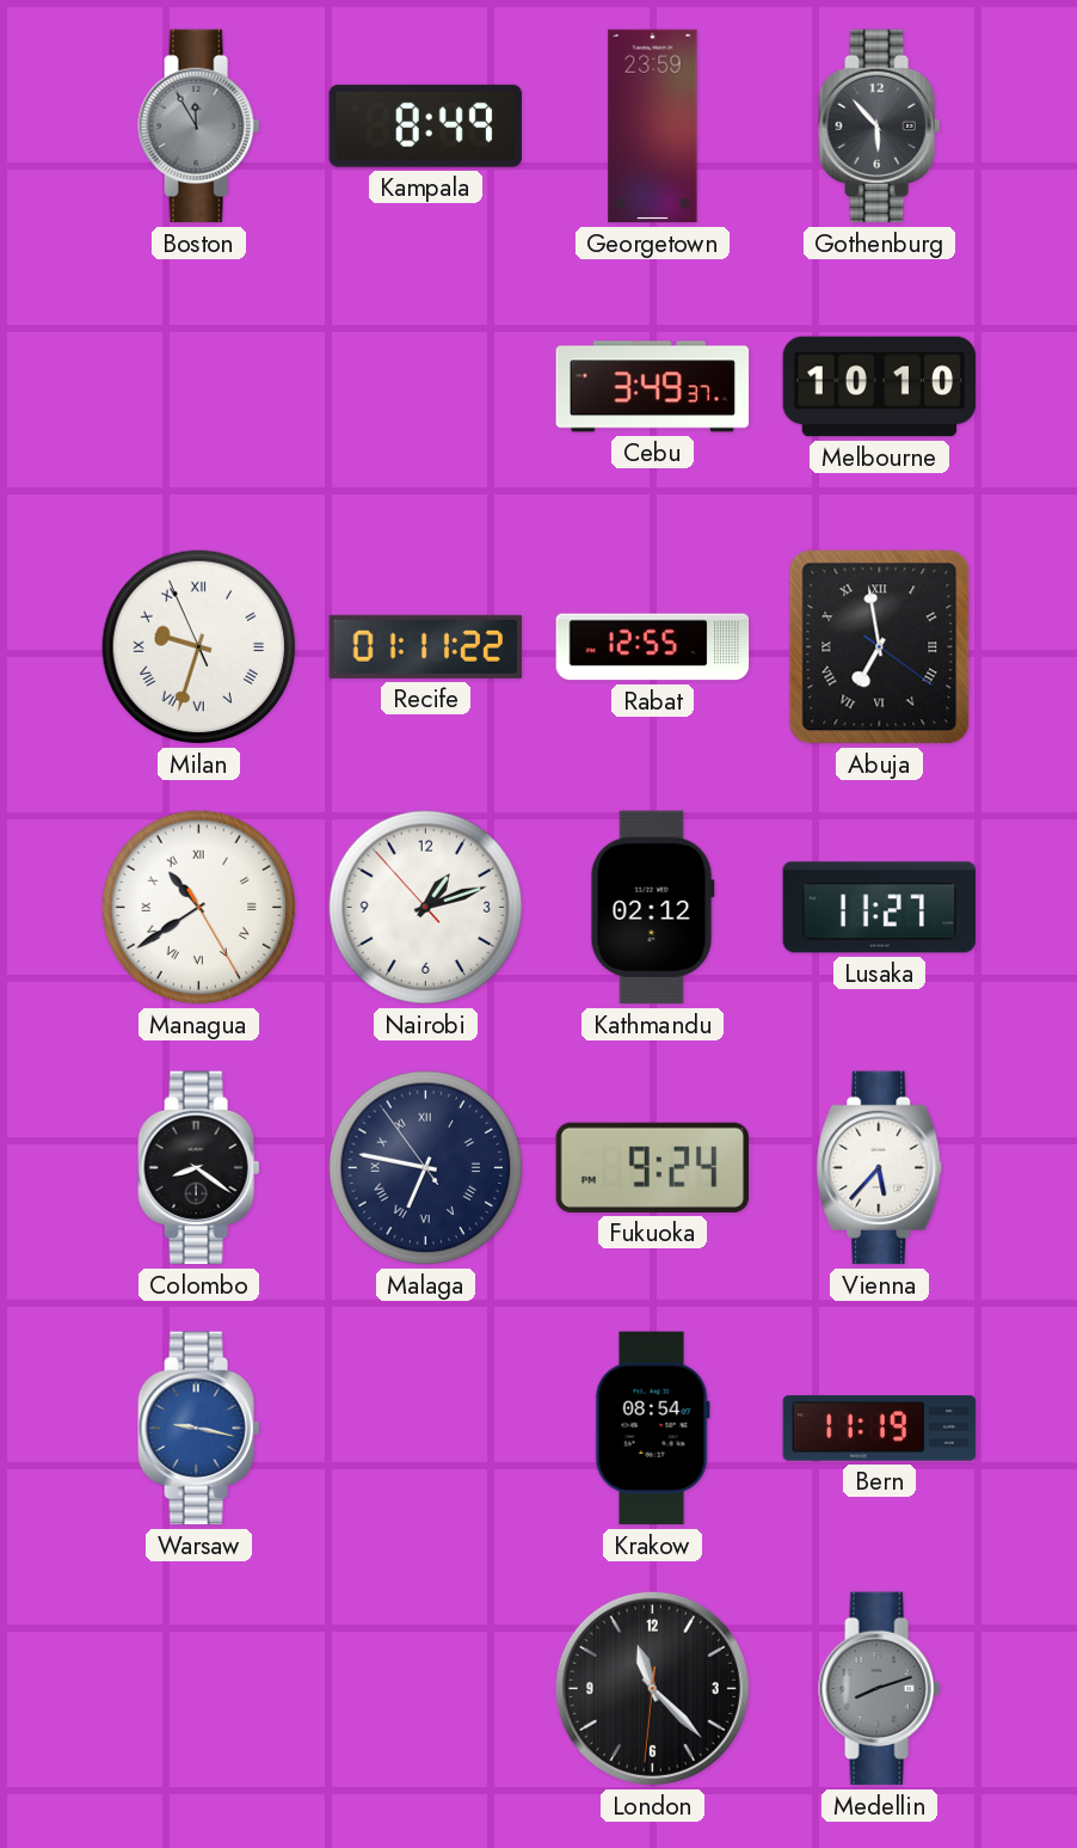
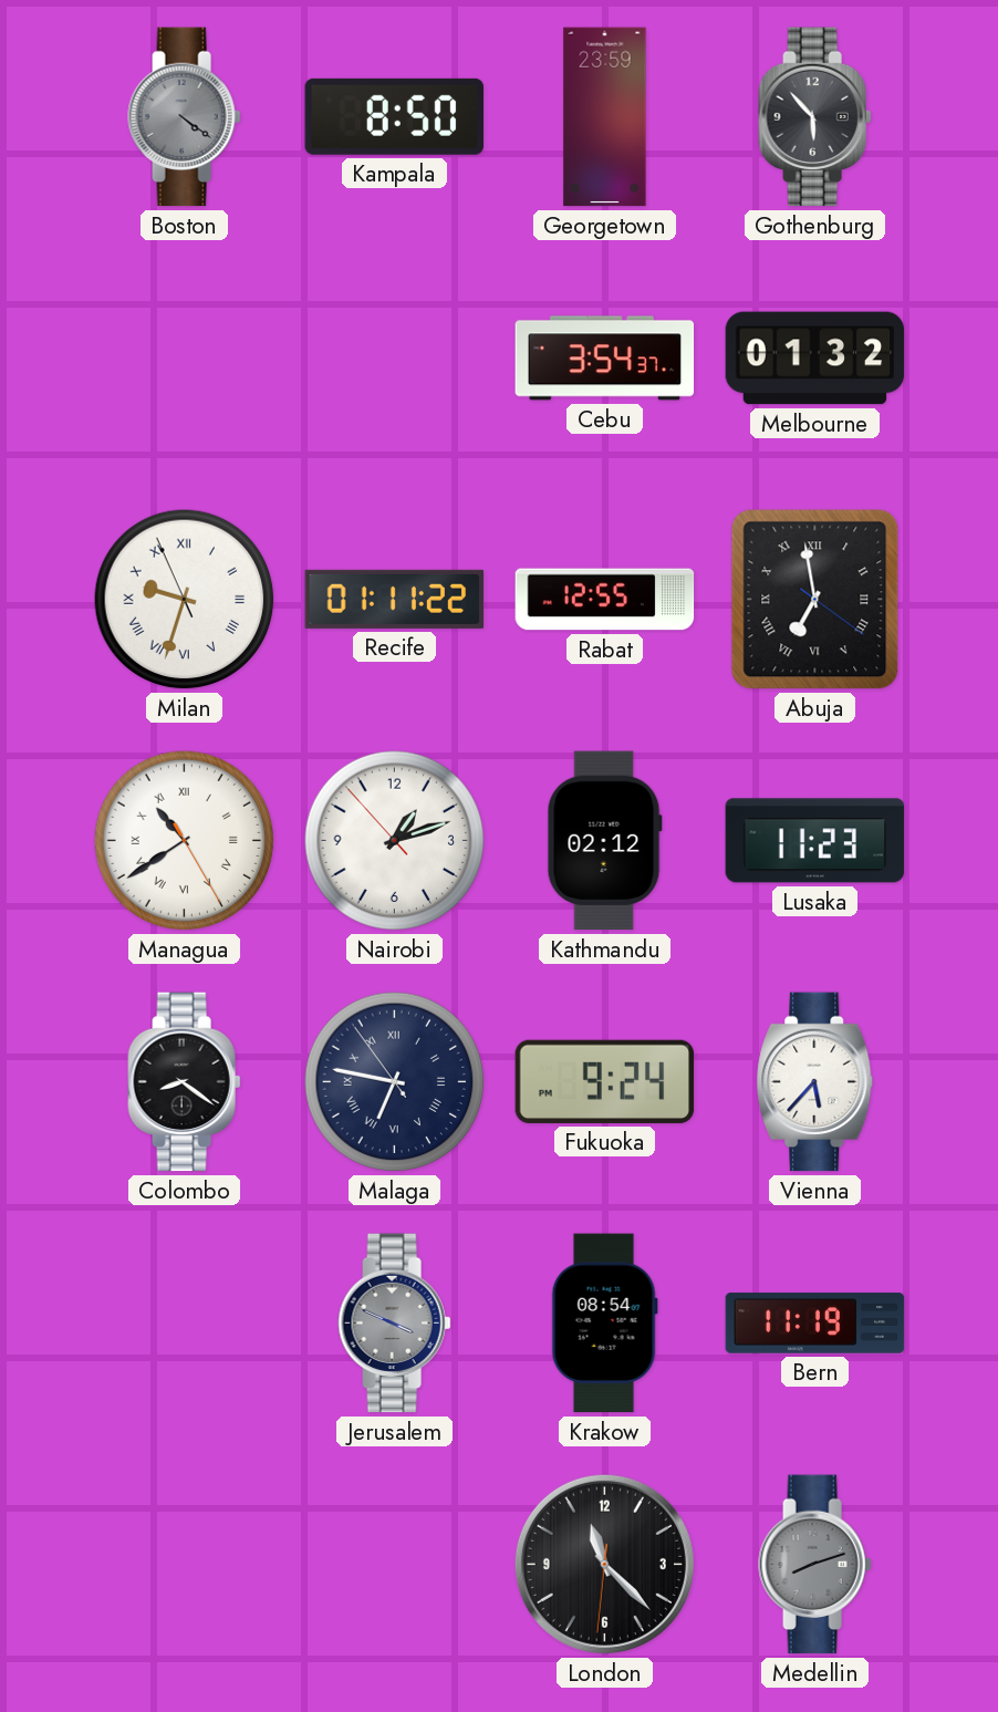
Boston: 11:55 -> 4:21
Kampala: 8:49 -> 8:50
Cebu: 3:49 -> 3:54
Melbourne: 10:10 -> 01:32
Lusaka: 11:27 -> 11:23
Warsaw: 9:17 -> none
Jerusalem: none -> 3:49
